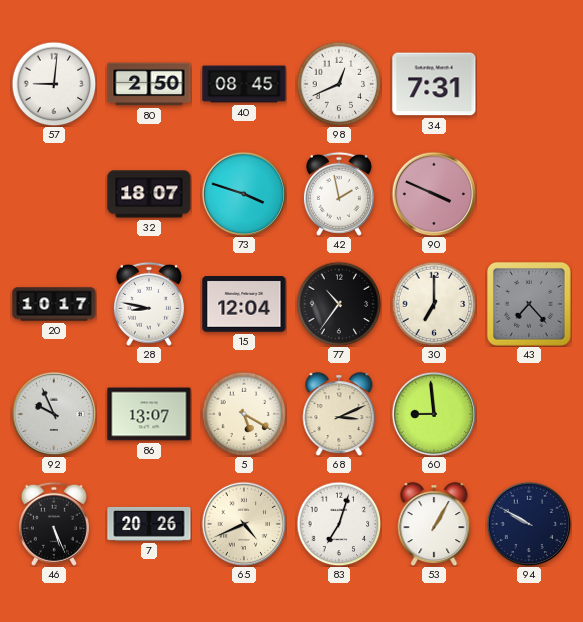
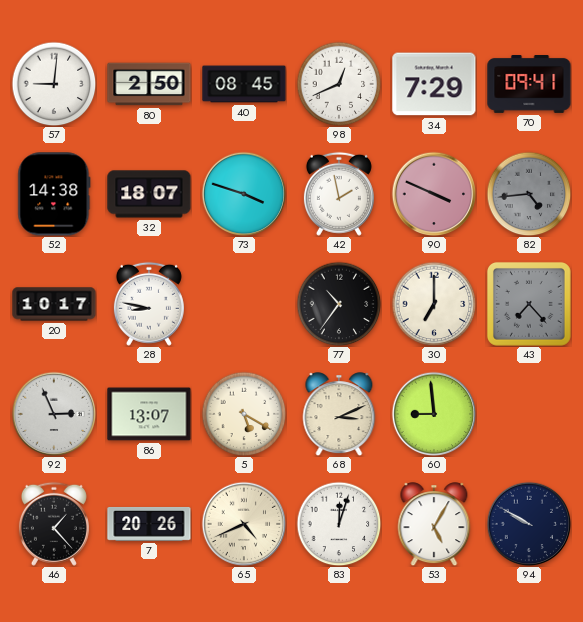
34: 7:31 -> 7:29
70: none -> 09:41
52: none -> 14:38
82: none -> 4:44
15: 12:04 -> none
92: 9:56 -> 2:56
46: 5:26 -> 1:23
83: 7:03 -> 12:03
53: 1:05 -> 5:05
